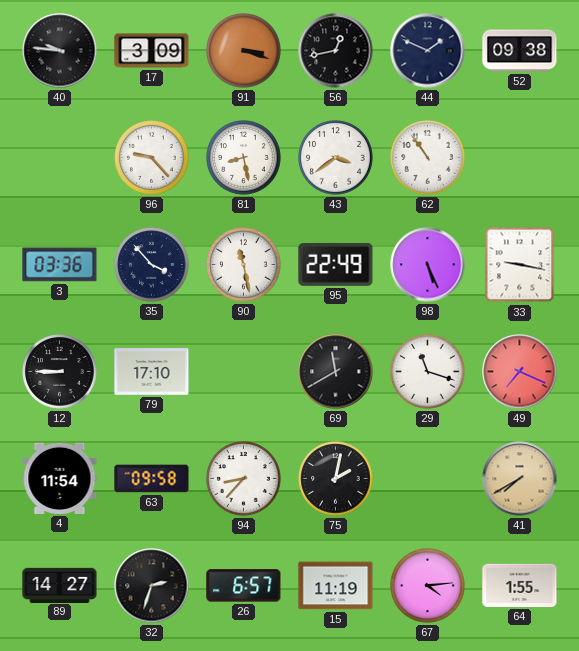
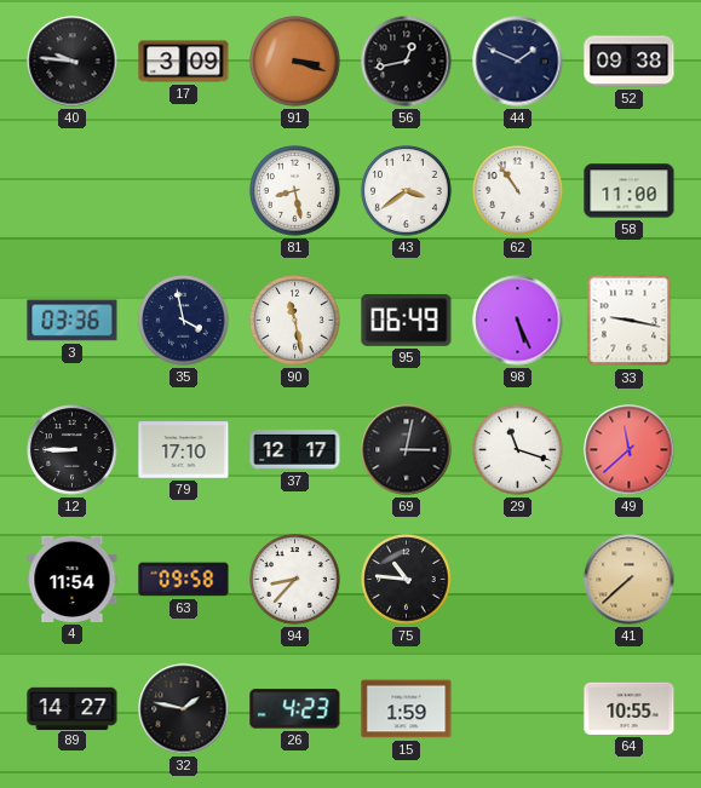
96: 9:23 -> none
58: none -> 11:00
35: 3:53 -> 3:58
95: 22:49 -> 06:49
37: none -> 12:17
69: 11:40 -> 3:02
49: 7:19 -> 11:38
75: 2:02 -> 10:46
41: 7:40 -> 7:38
32: 2:33 -> 1:47
26: 6:57 -> 4:23
15: 11:19 -> 1:59
67: 4:14 -> none
64: 1:55 -> 10:55
